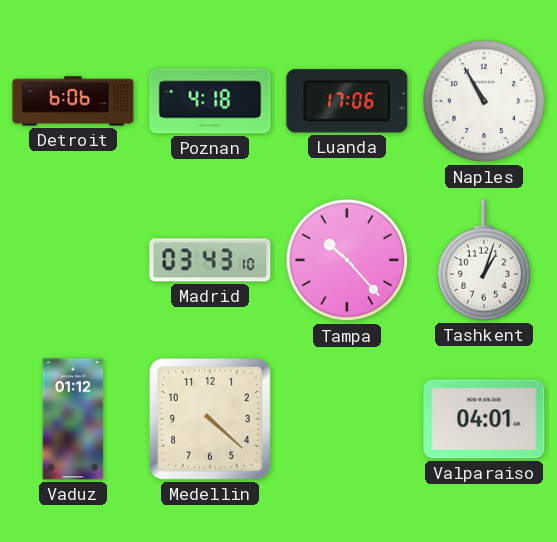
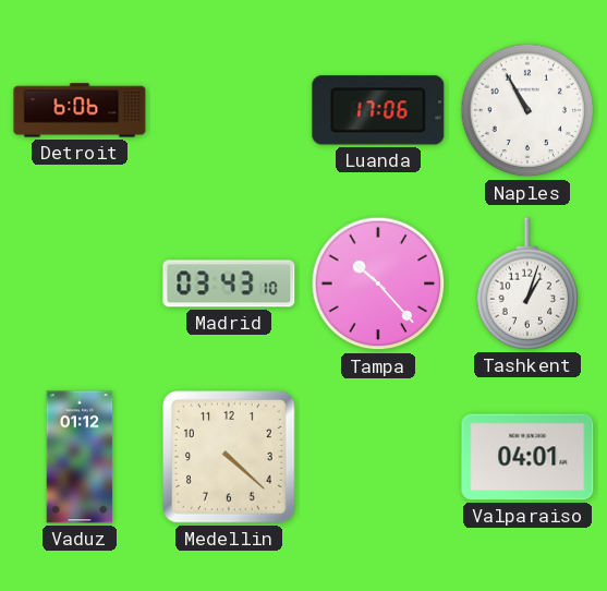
Poznan: 4:18 -> none
